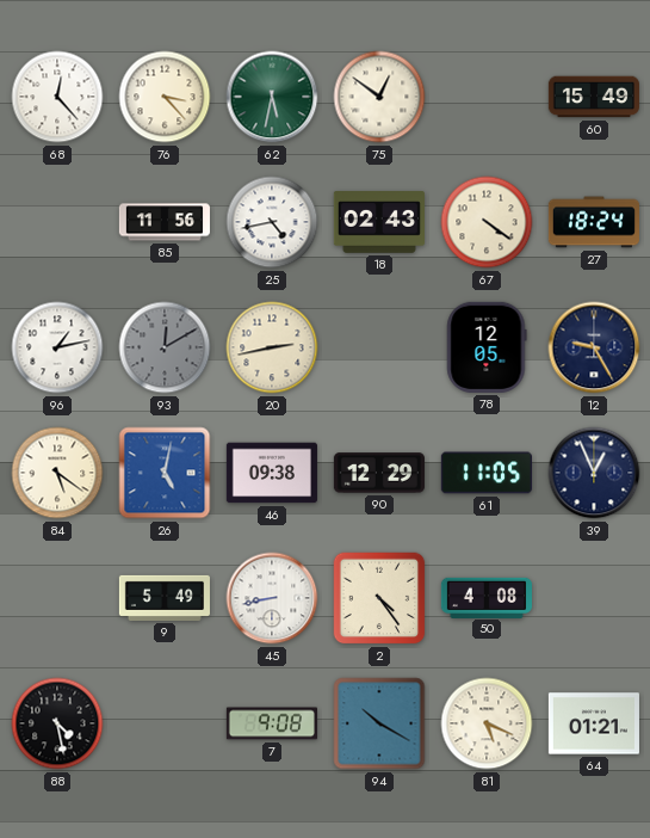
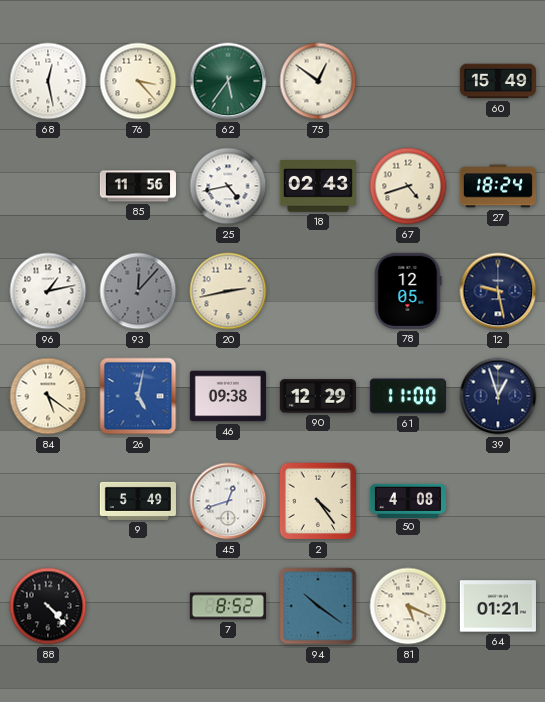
68: 12:23 -> 12:28
62: 5:32 -> 5:36
67: 4:21 -> 4:42
93: 12:10 -> 12:07
12: 9:25 -> 9:28
61: 11:05 -> 11:00
39: 12:56 -> 12:57
45: 8:43 -> 12:42
88: 4:28 -> 4:23
7: 9:08 -> 8:52
94: 10:20 -> 10:21
